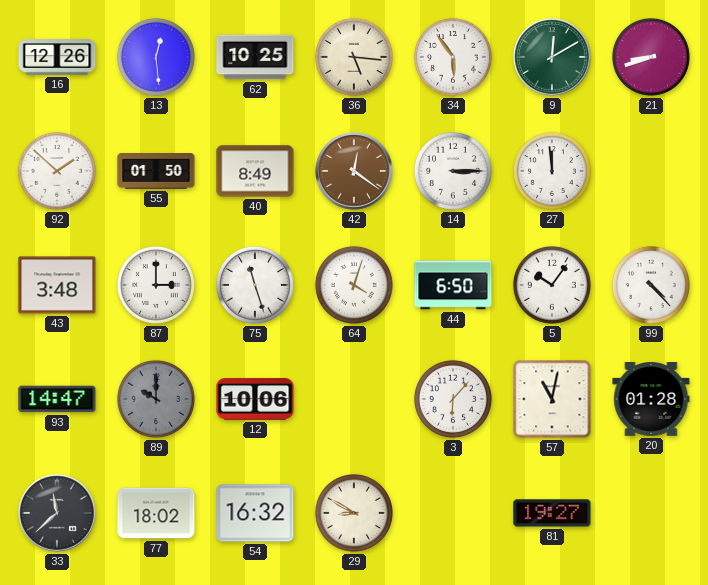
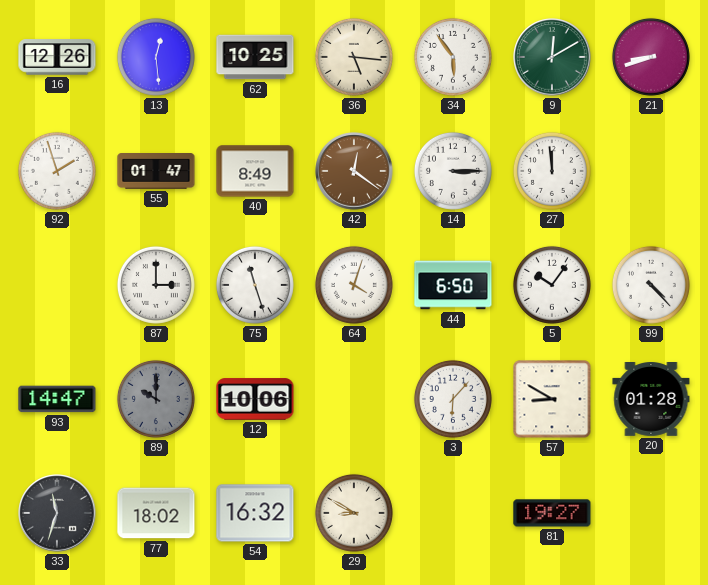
92: 1:52 -> 1:57
55: 01:50 -> 01:47
43: 3:48 -> none
57: 11:02 -> 8:50
33: 11:38 -> 11:33
